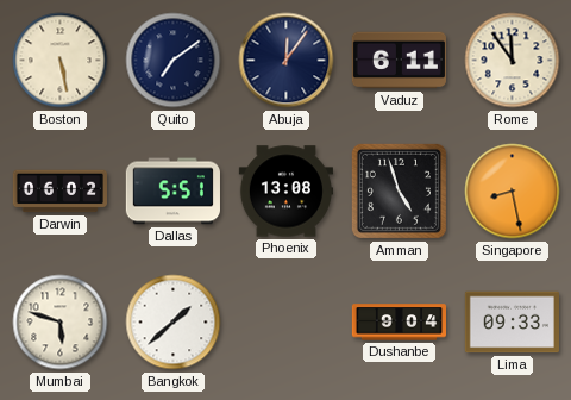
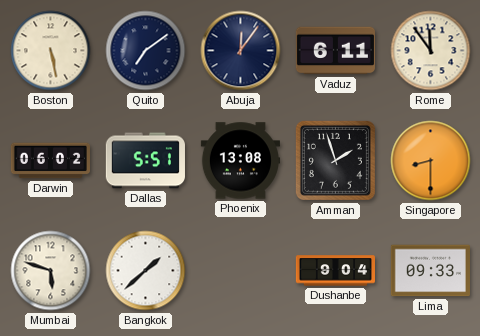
Amman: 4:57 -> 1:57
Singapore: 8:28 -> 8:30
